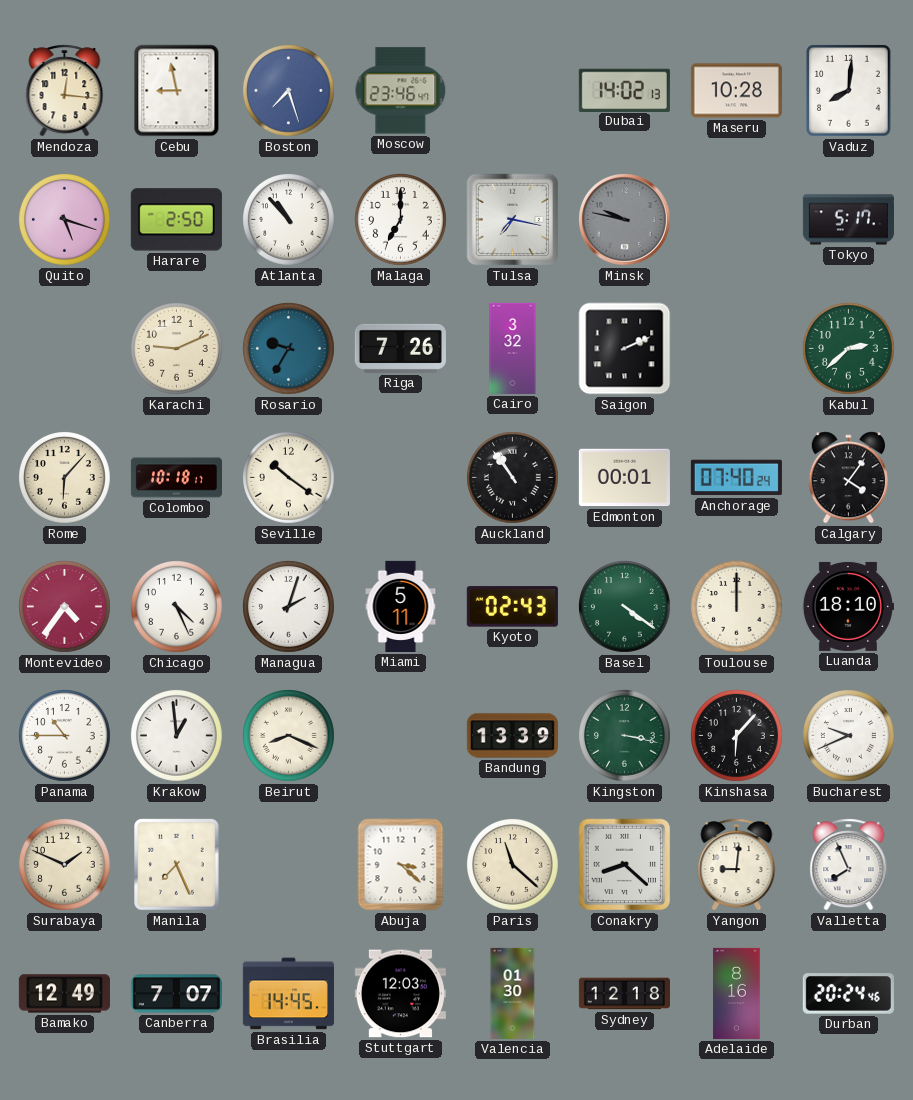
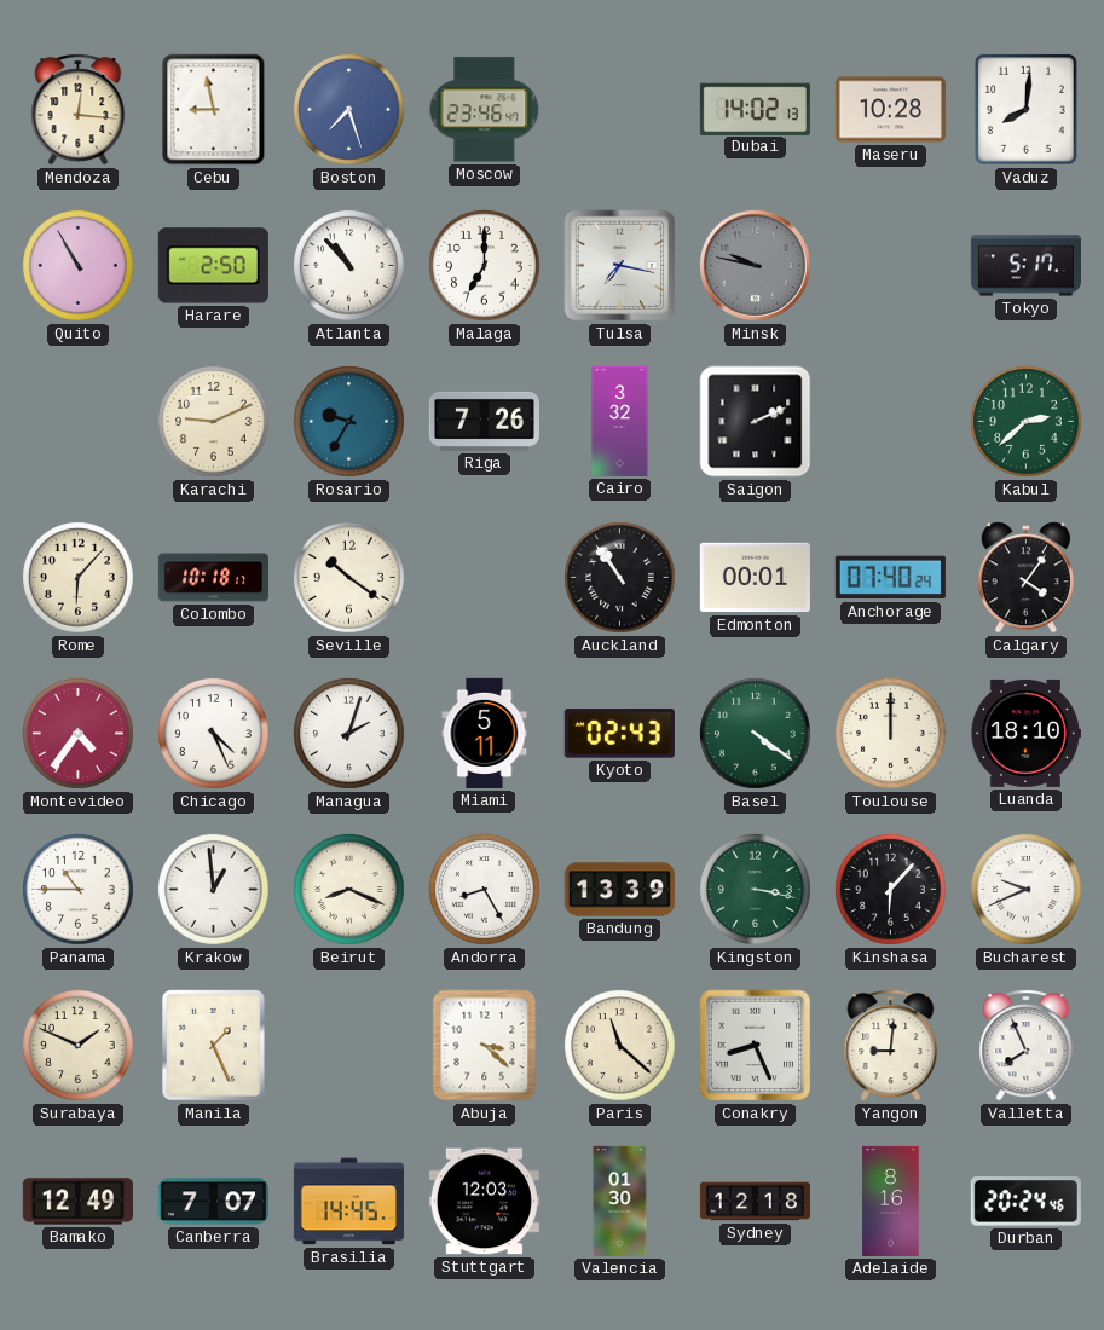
Quito: 5:18 -> 10:55
Andorra: none -> 8:25
Manila: 7:26 -> 1:26
Conakry: 8:22 -> 8:26
